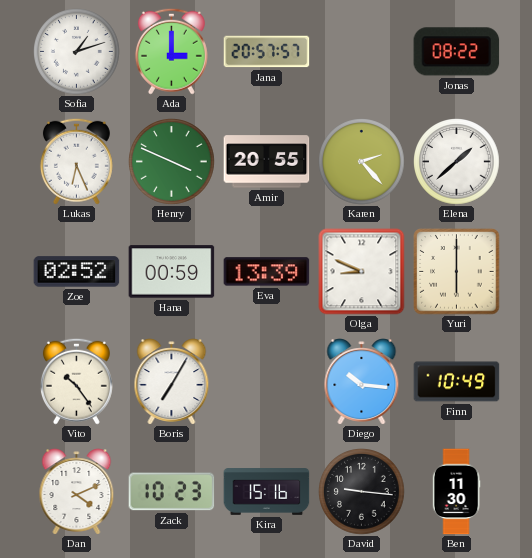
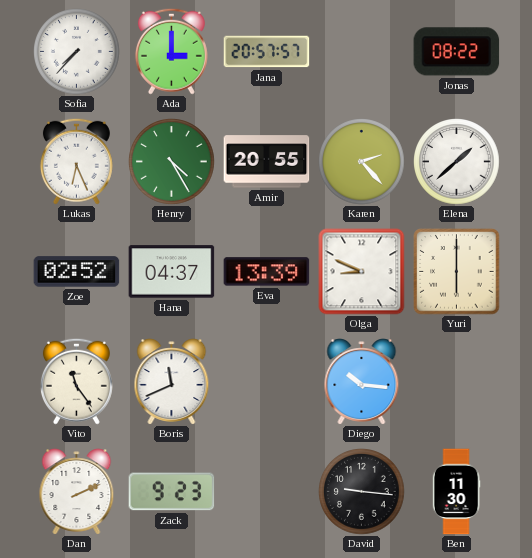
Sofia: 1:12 -> 7:37
Henry: 3:49 -> 4:25
Hana: 00:59 -> 04:37
Vito: 10:24 -> 11:24
Boris: 7:05 -> 11:41
Finn: 10:49 -> none
Dan: 4:11 -> 2:11
Zack: 10:23 -> 9:23
Kira: 15:16 -> none
